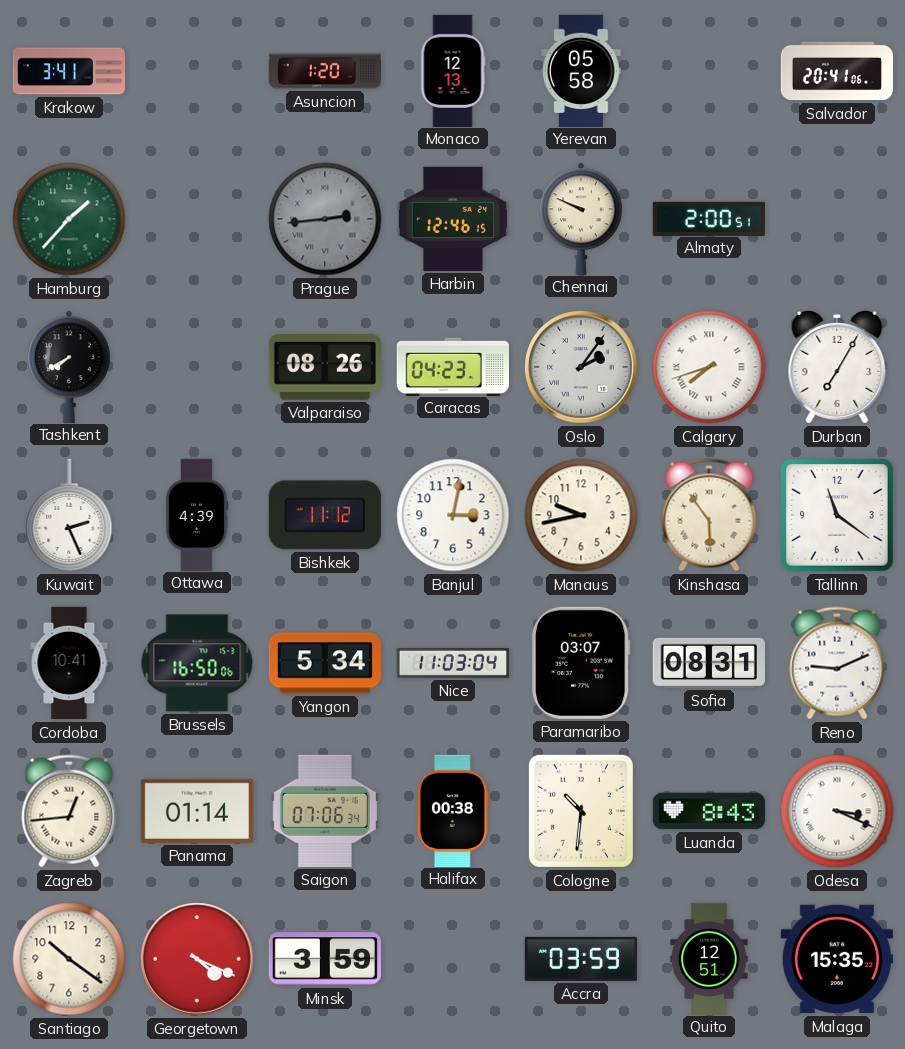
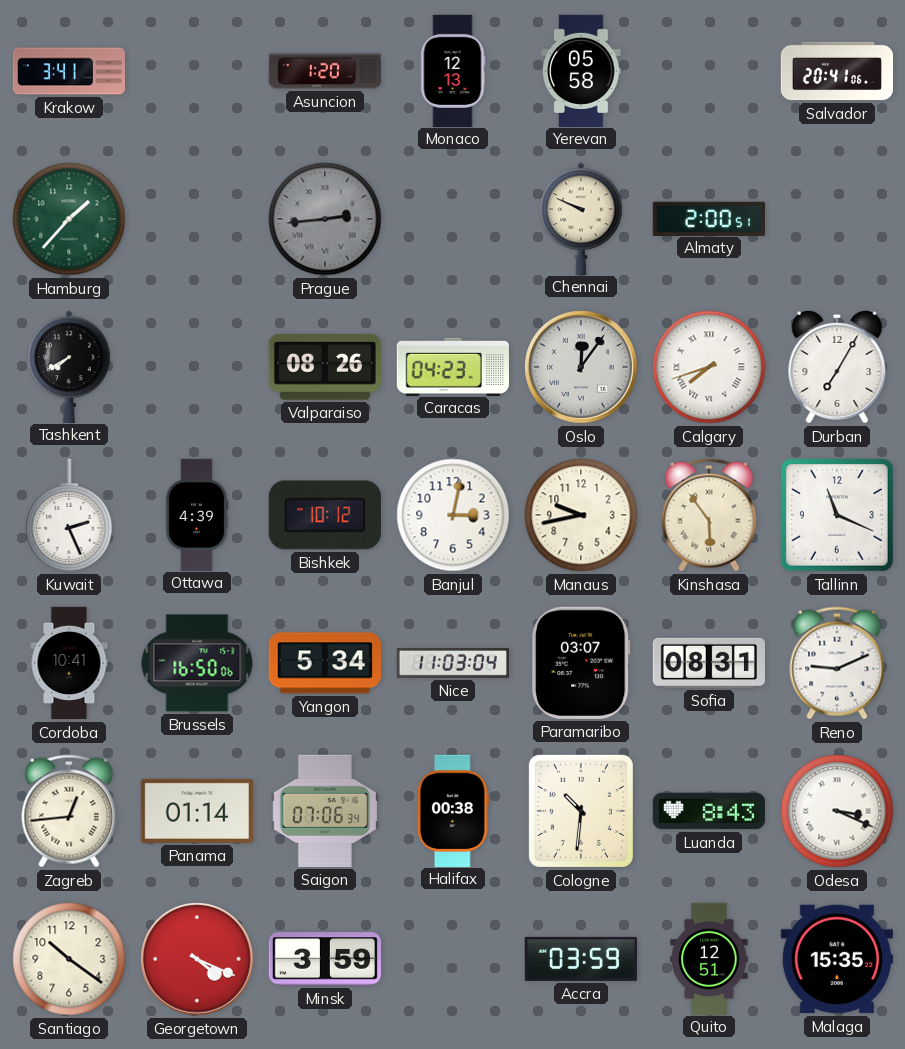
Harbin: 12:46 -> none
Oslo: 2:06 -> 12:06
Bishkek: 11:12 -> 10:12
Tallinn: 11:21 -> 11:19
